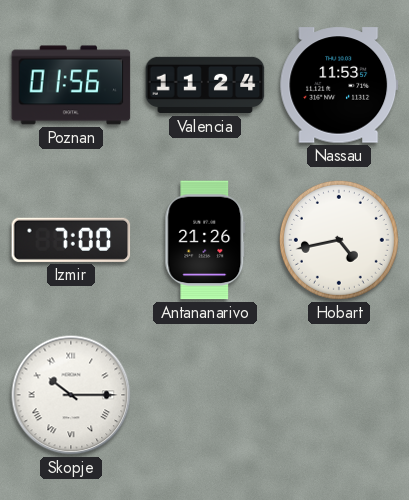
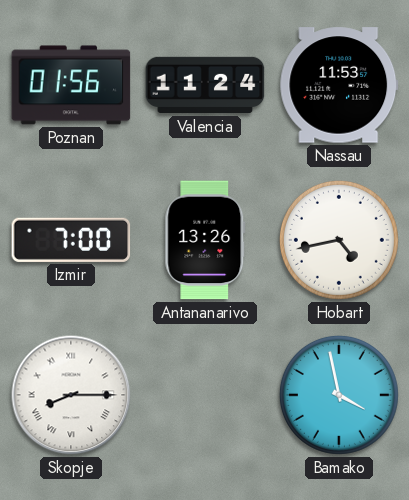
Antananarivo: 21:26 -> 13:26
Skopje: 10:15 -> 8:15
Bamako: none -> 3:58
